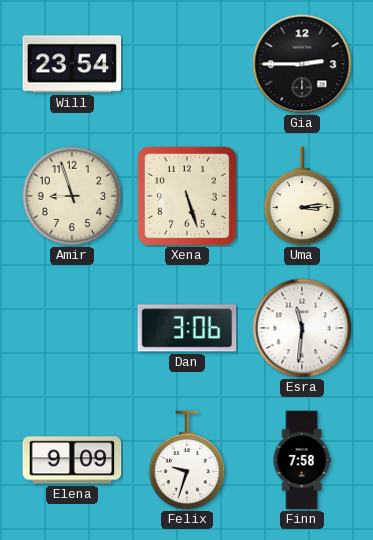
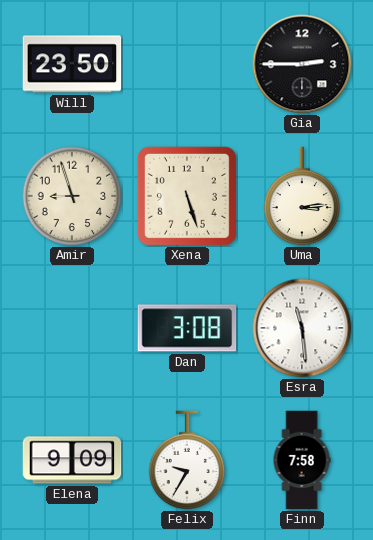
Will: 23:54 -> 23:50
Dan: 3:06 -> 3:08
Esra: 11:31 -> 11:29
Felix: 9:33 -> 9:35
